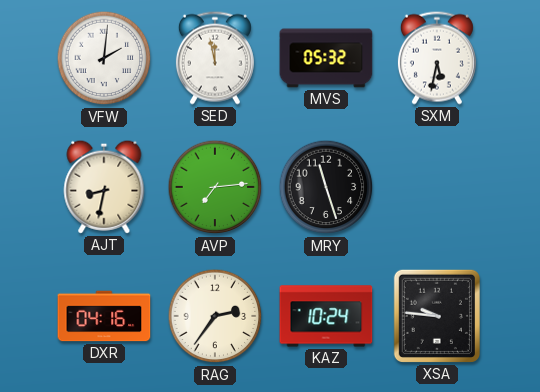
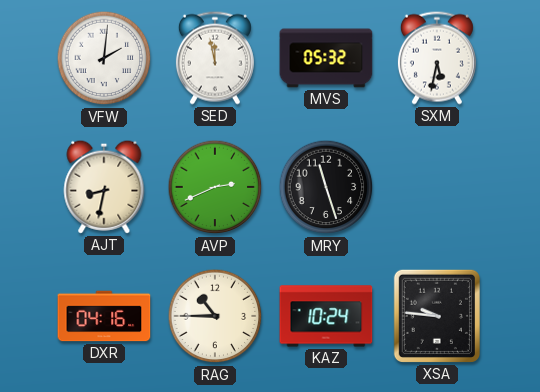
AVP: 7:14 -> 2:41
RAG: 2:36 -> 10:45
